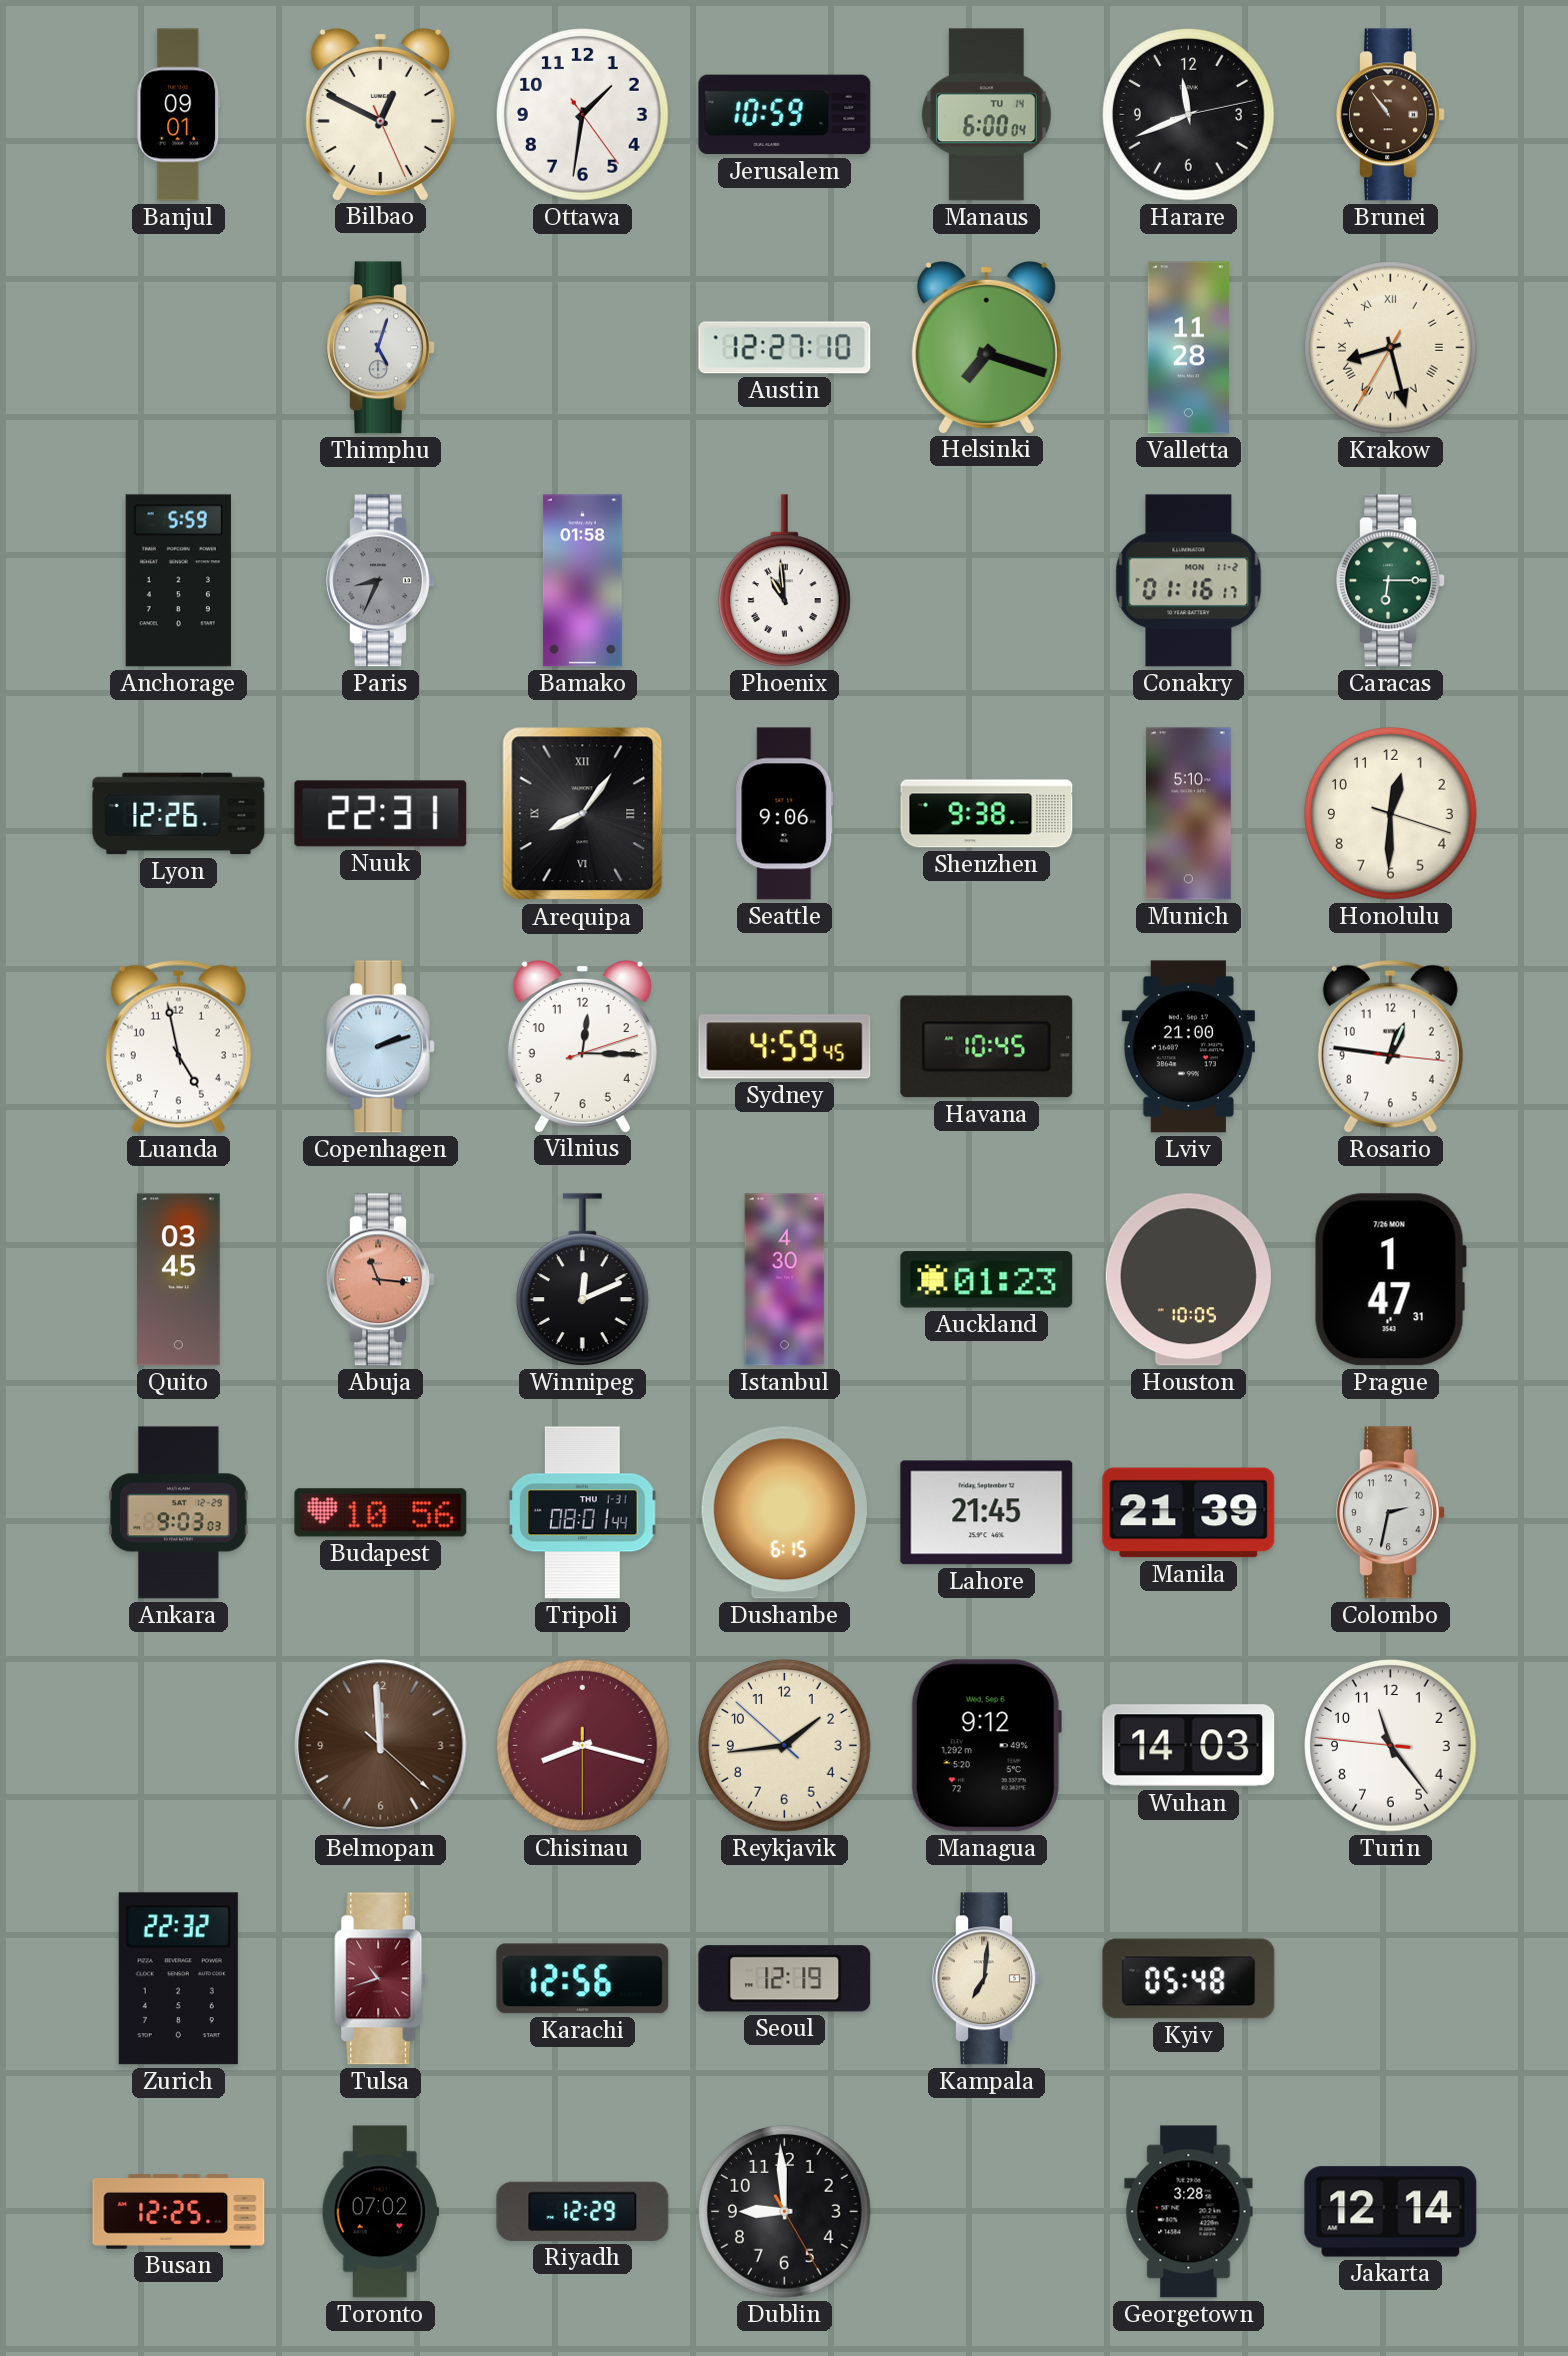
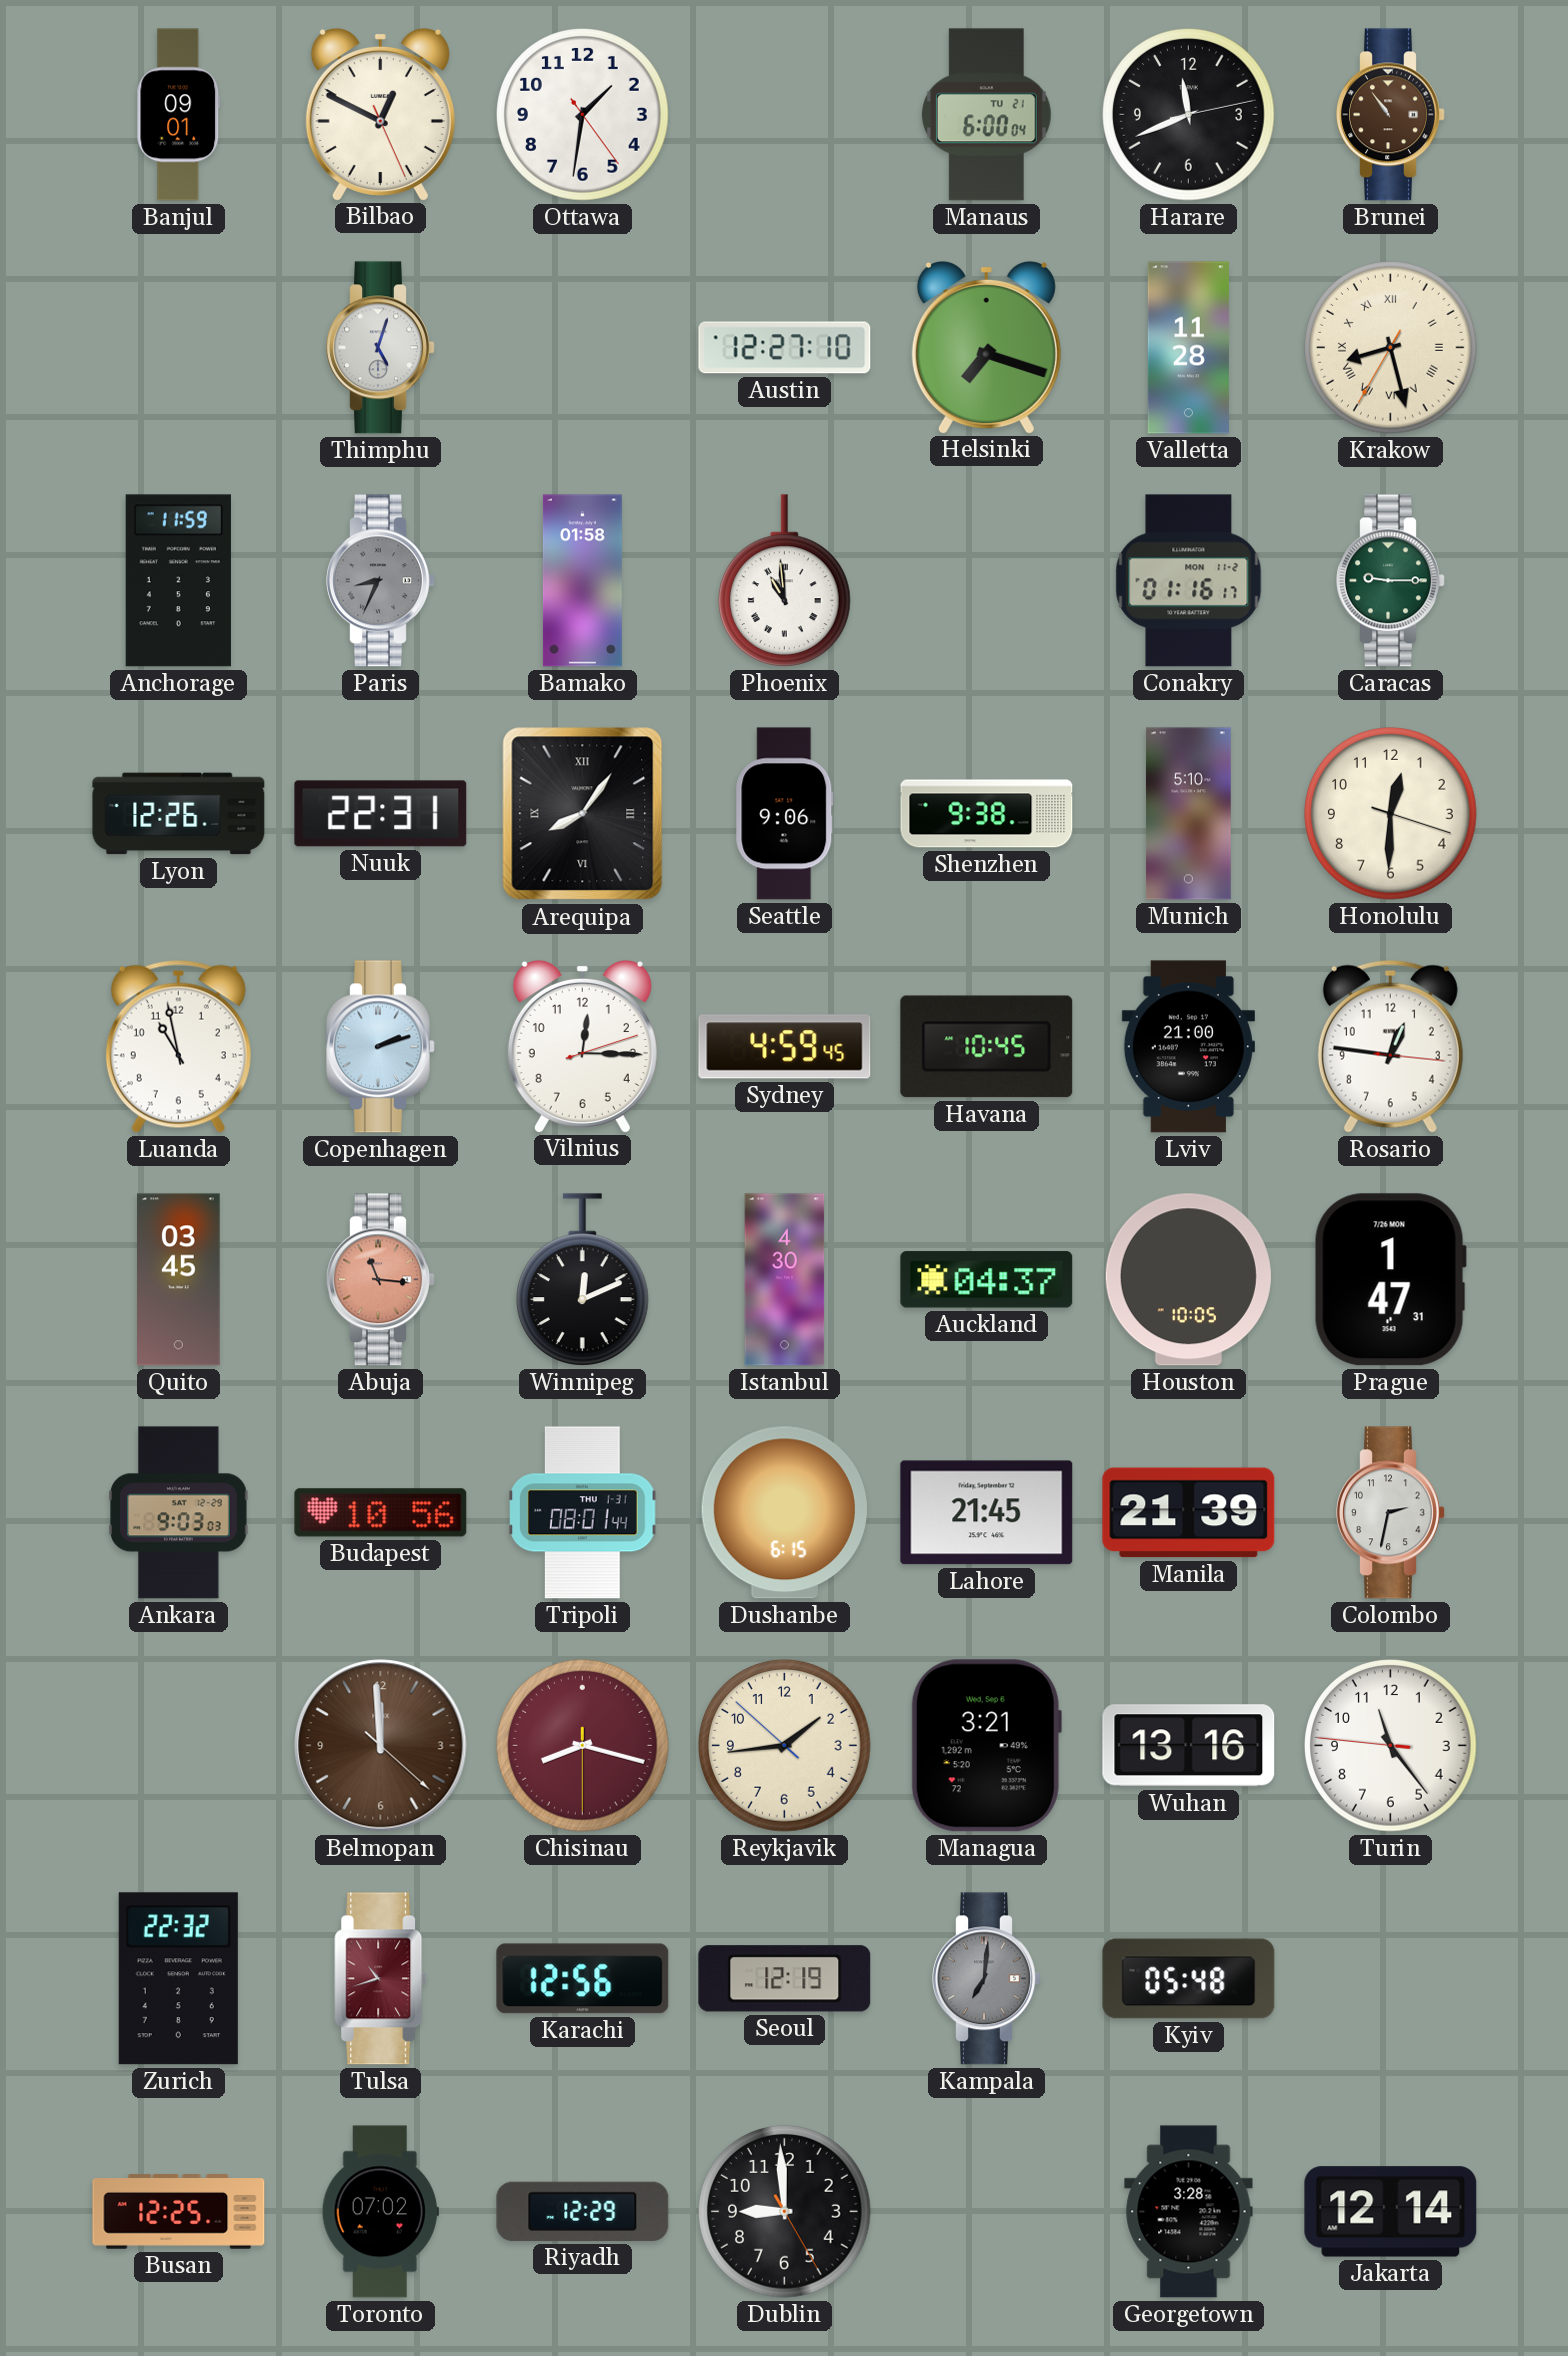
Jerusalem: 10:59 -> none
Manaus date: TU 14 -> TU 21
Anchorage: 5:59 -> 11:59
Caracas: 6:15 -> 9:15
Luanda: 4:58 -> 10:58
Auckland: 01:23 -> 04:37
Managua: 9:12 -> 3:21
Wuhan: 14:03 -> 13:16
Kampala dial: cream -> grey
